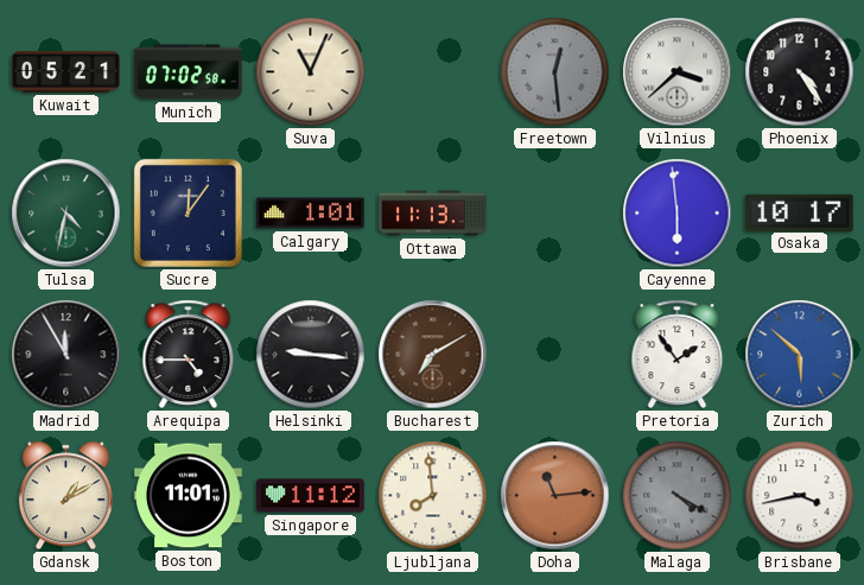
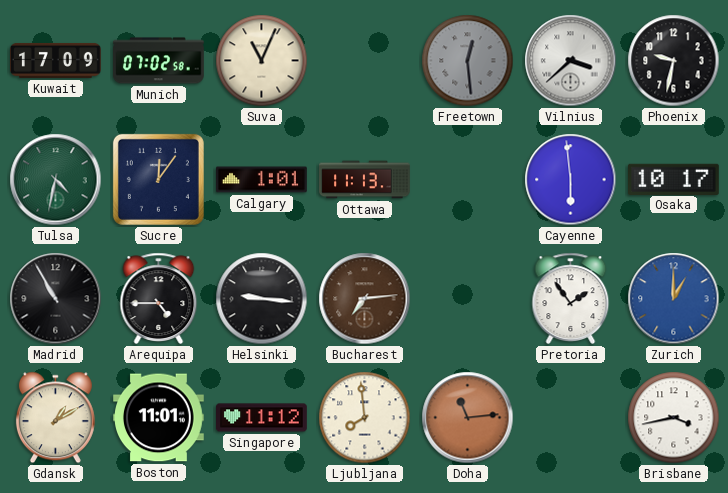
Kuwait: 05:21 -> 17:09
Phoenix: 4:24 -> 9:32
Madrid: 11:55 -> 10:55
Bucharest: 7:10 -> 7:14
Zurich: 5:52 -> 1:00
Malaga: 4:20 -> none
